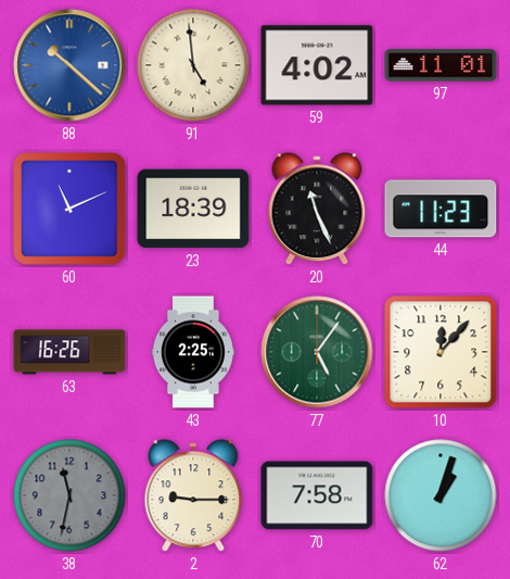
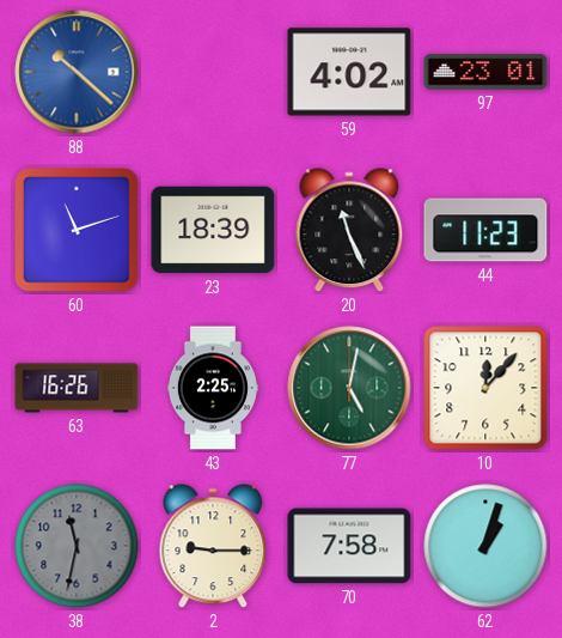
91: 4:59 -> none
97: 11:01 -> 23:01
60: 11:11 -> 11:12
77: 5:06 -> 5:02
